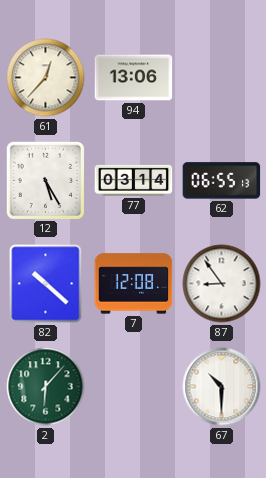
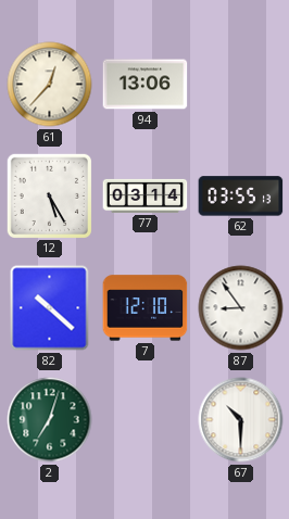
62: 06:55 -> 03:55
7: 12:08 -> 12:10
2: 6:07 -> 7:03
